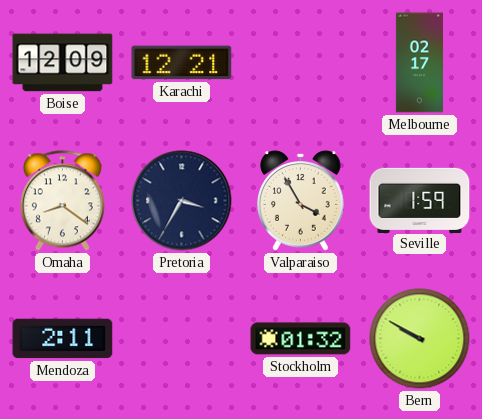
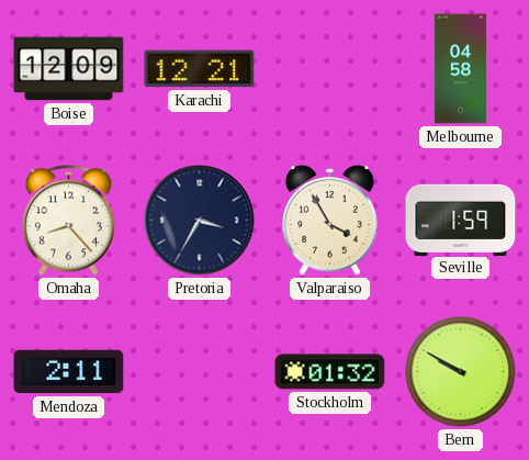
Melbourne: 02:17 -> 04:58
Omaha: 8:21 -> 8:23
